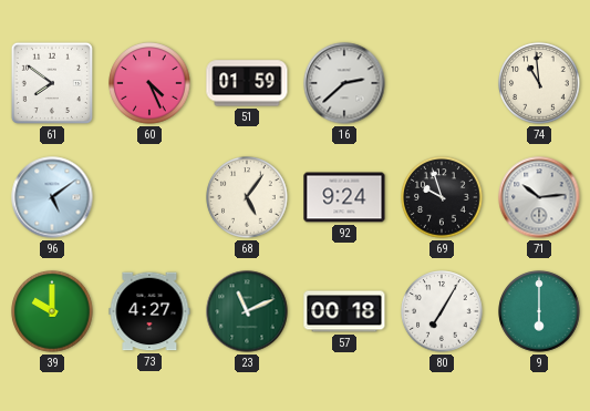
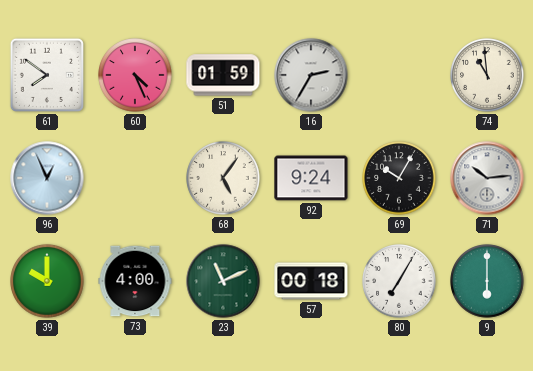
16: 2:38 -> 2:35
96: 5:09 -> 12:56
69: 9:57 -> 10:05
73: 4:27 -> 4:00
